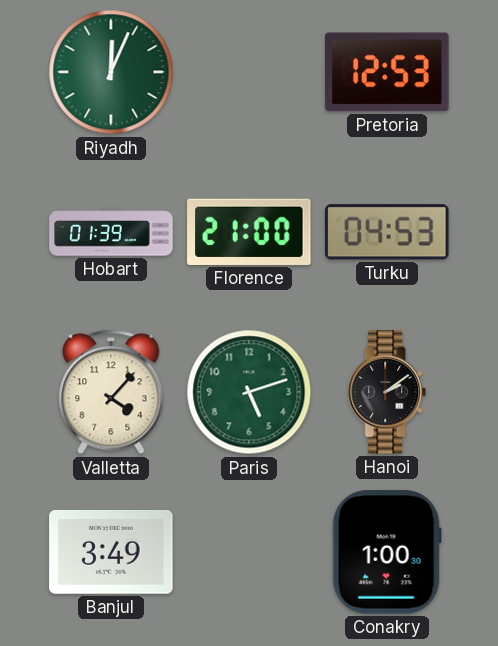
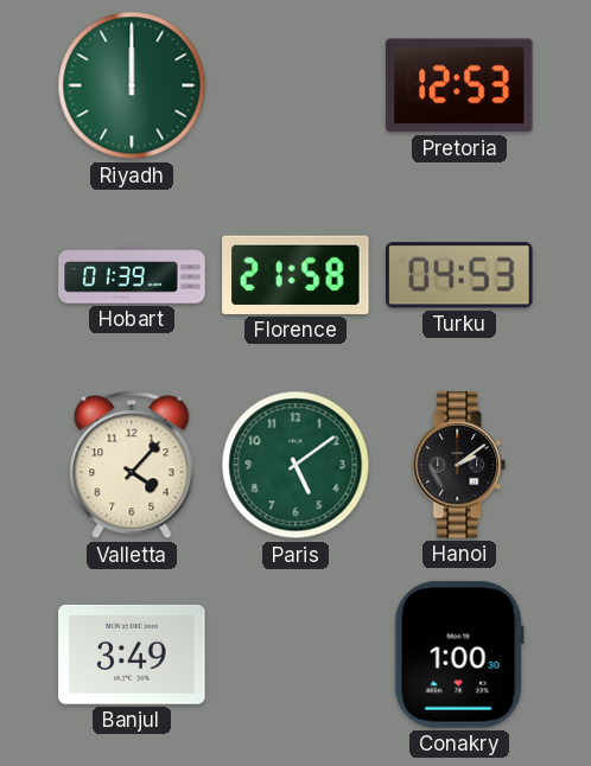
Riyadh: 12:04 -> 12:00
Florence: 21:00 -> 21:58
Paris: 5:12 -> 5:09
